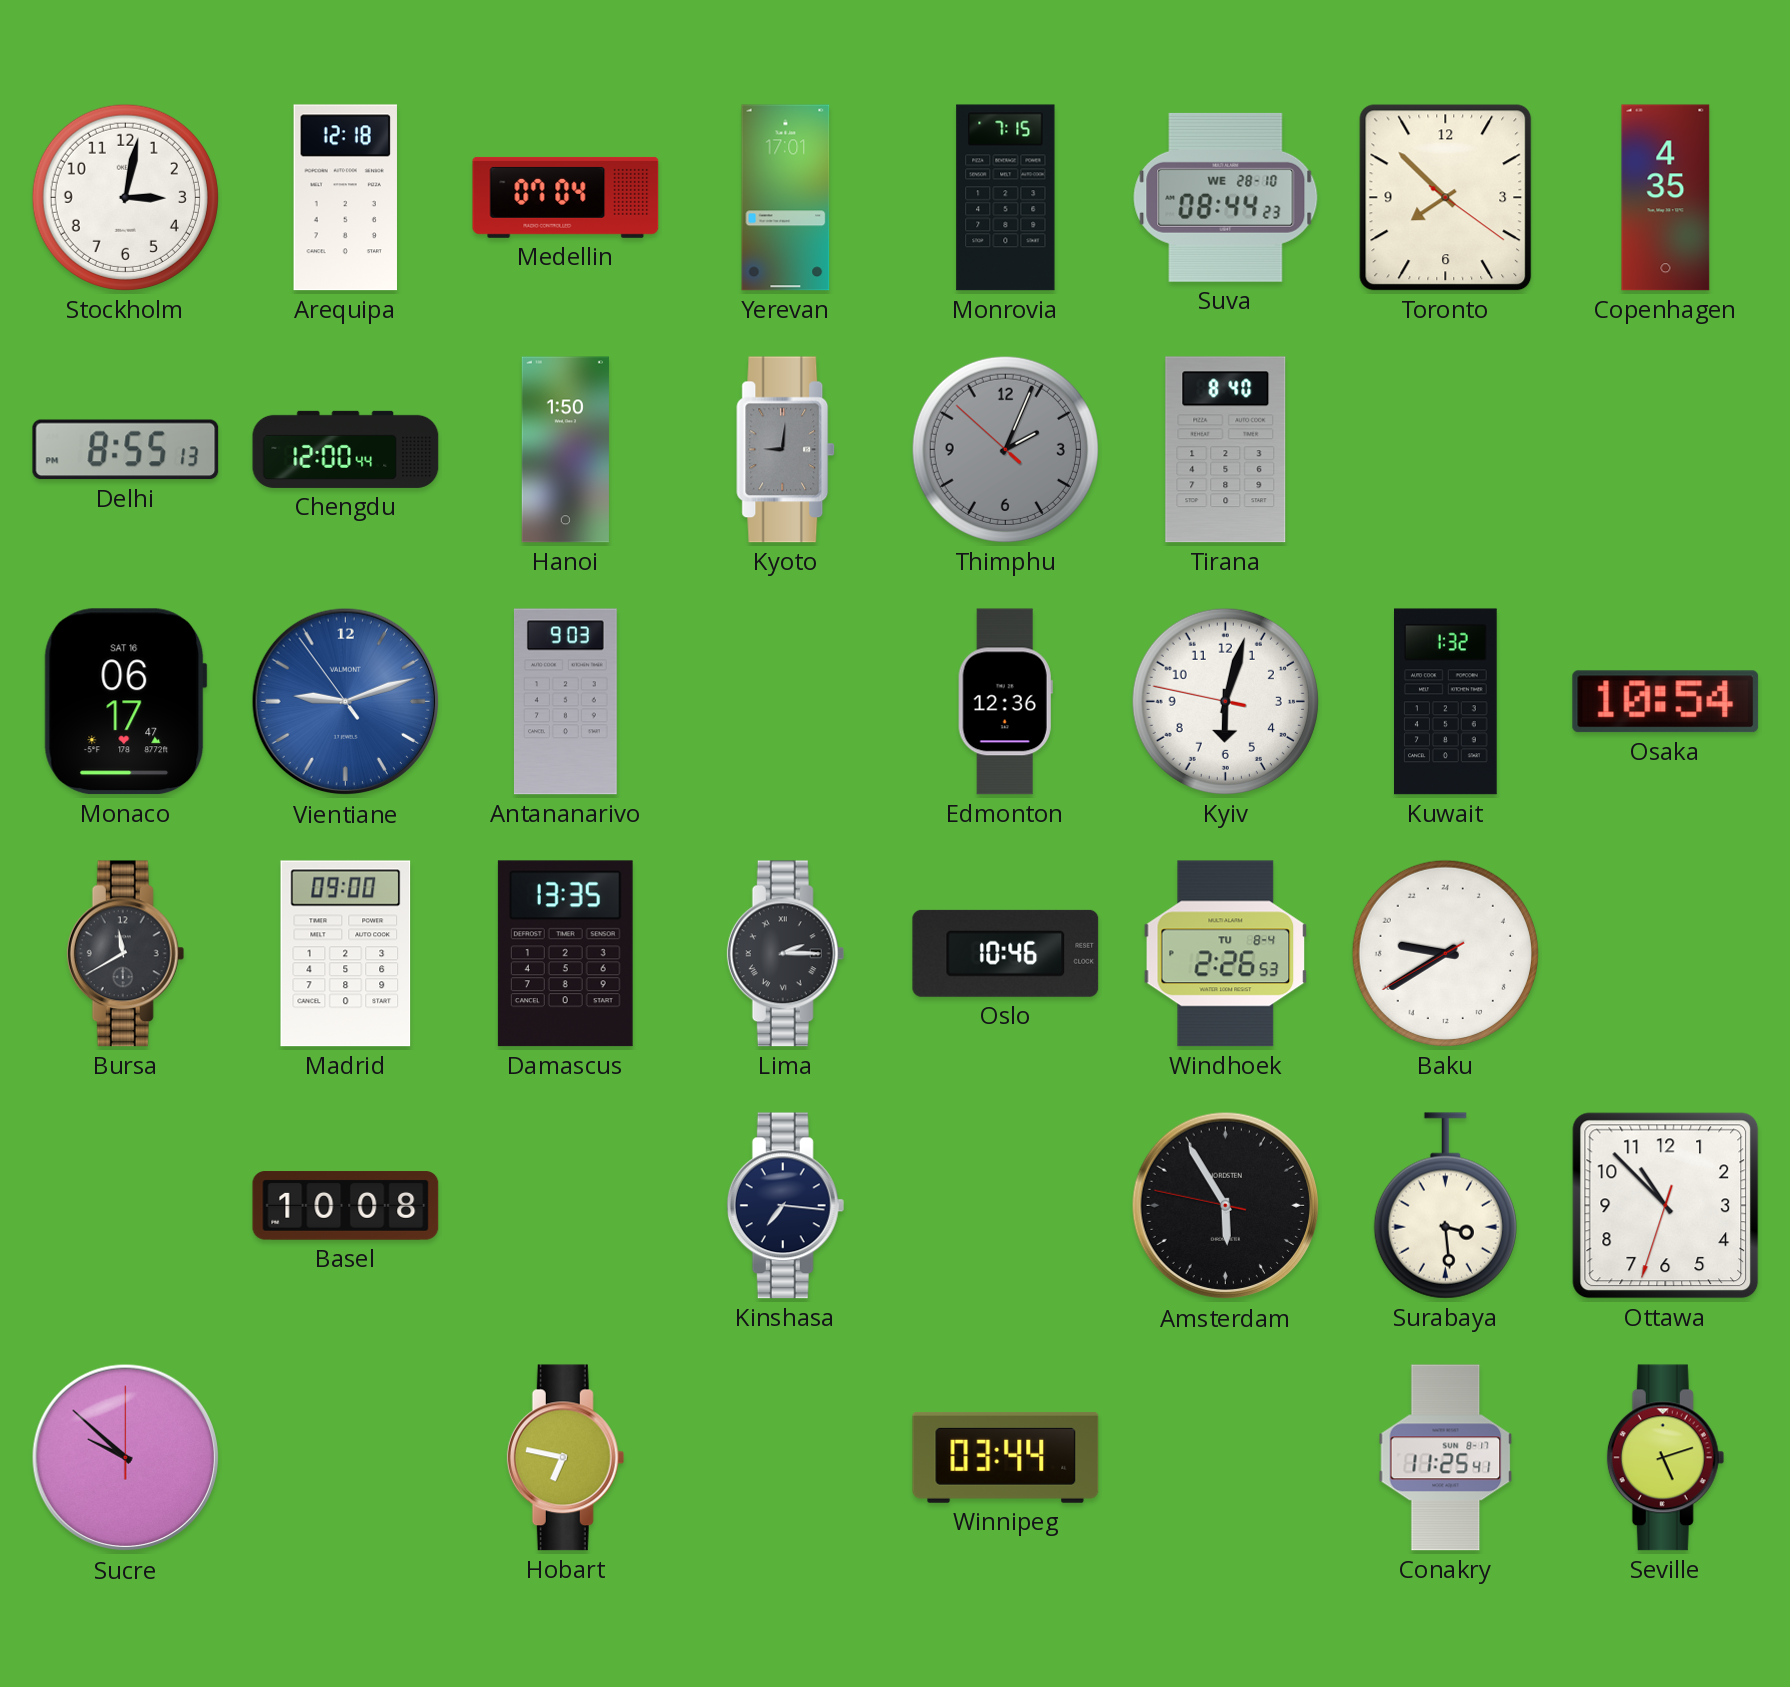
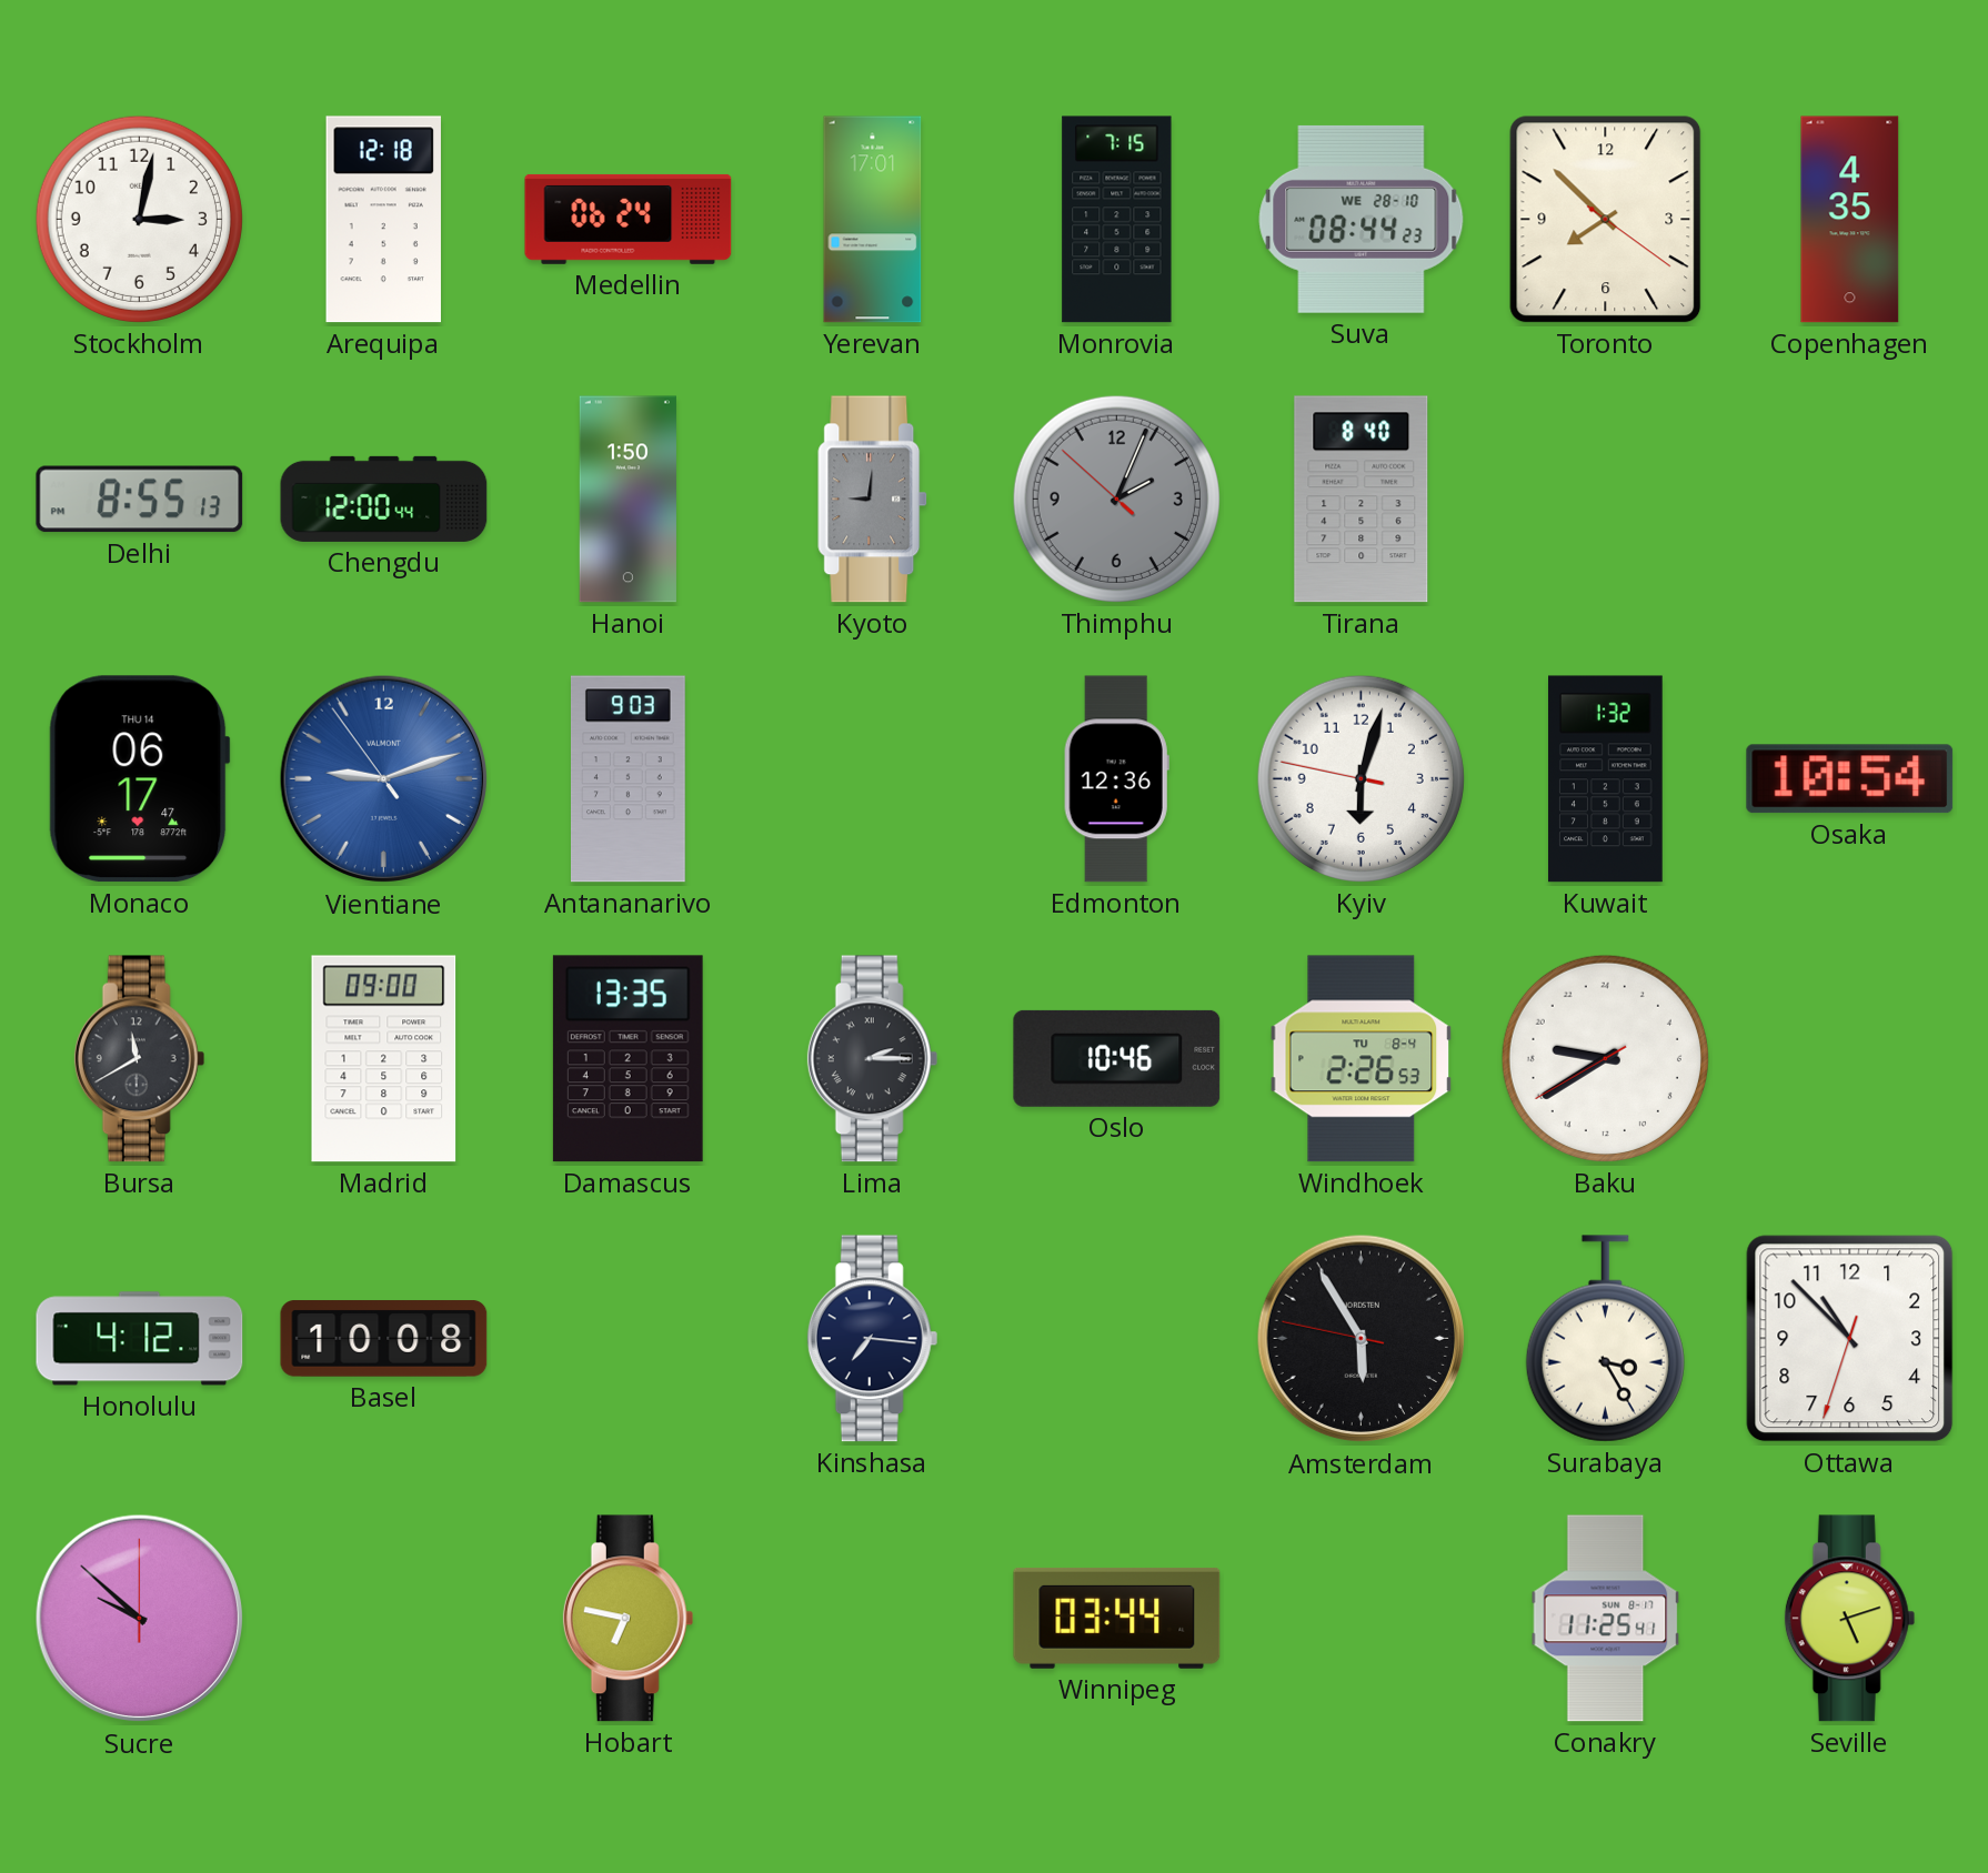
Medellin: 07:04 -> 06:24
Monaco date: SAT 16 -> THU 14
Honolulu: none -> 4:12
Surabaya: 3:29 -> 3:25
